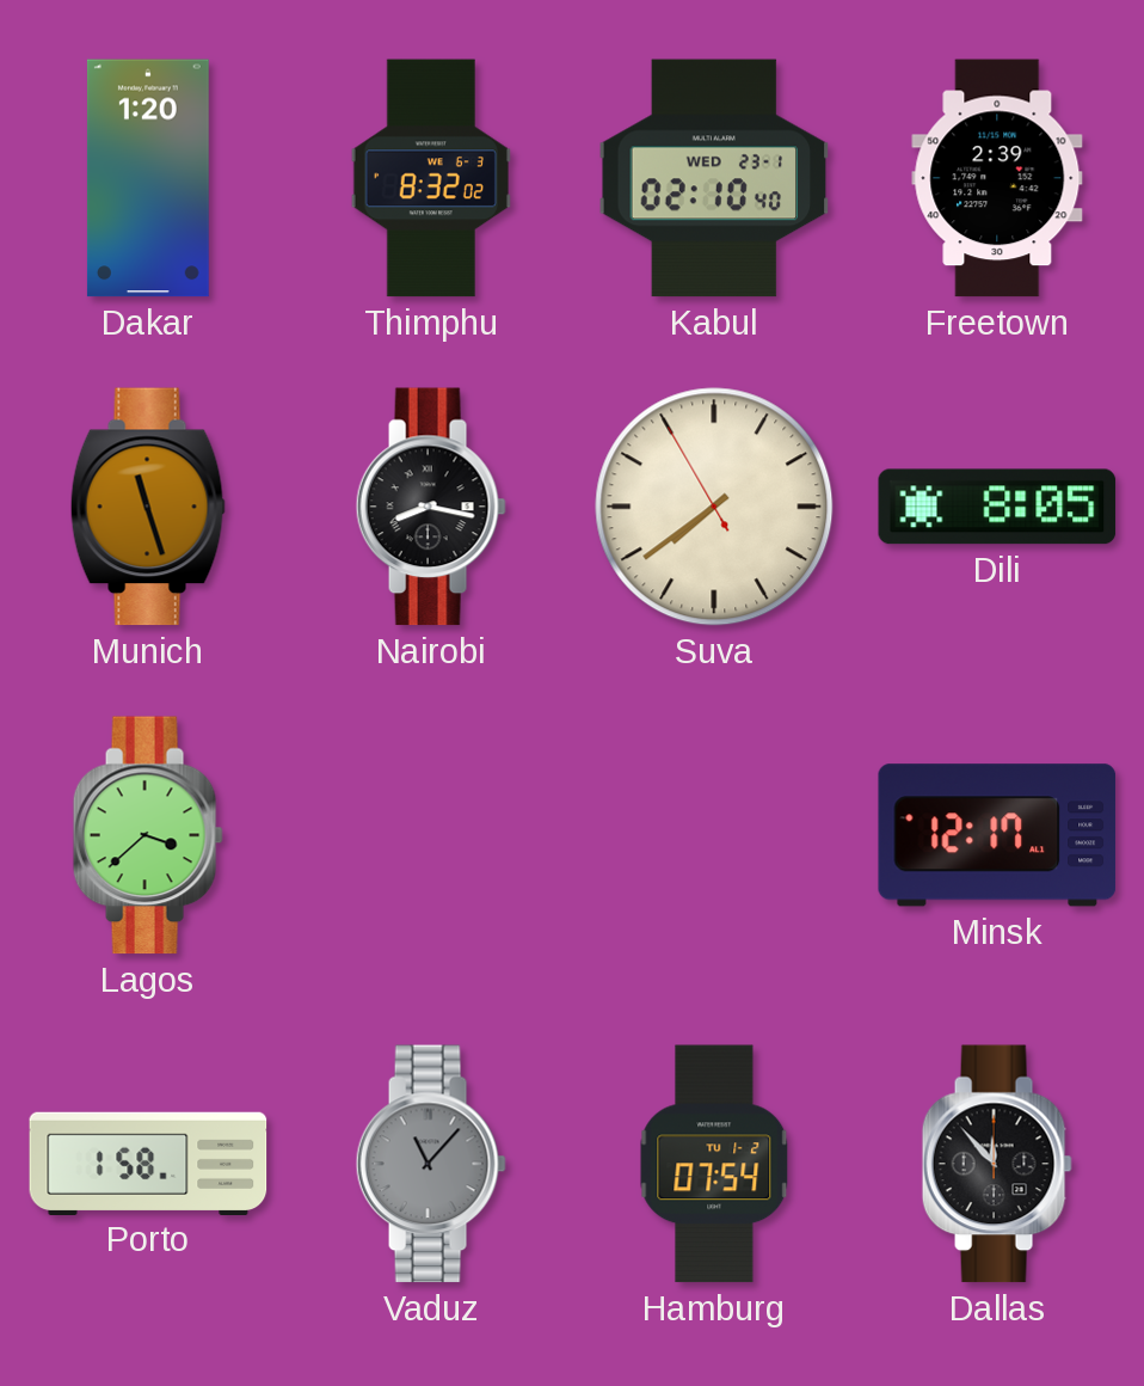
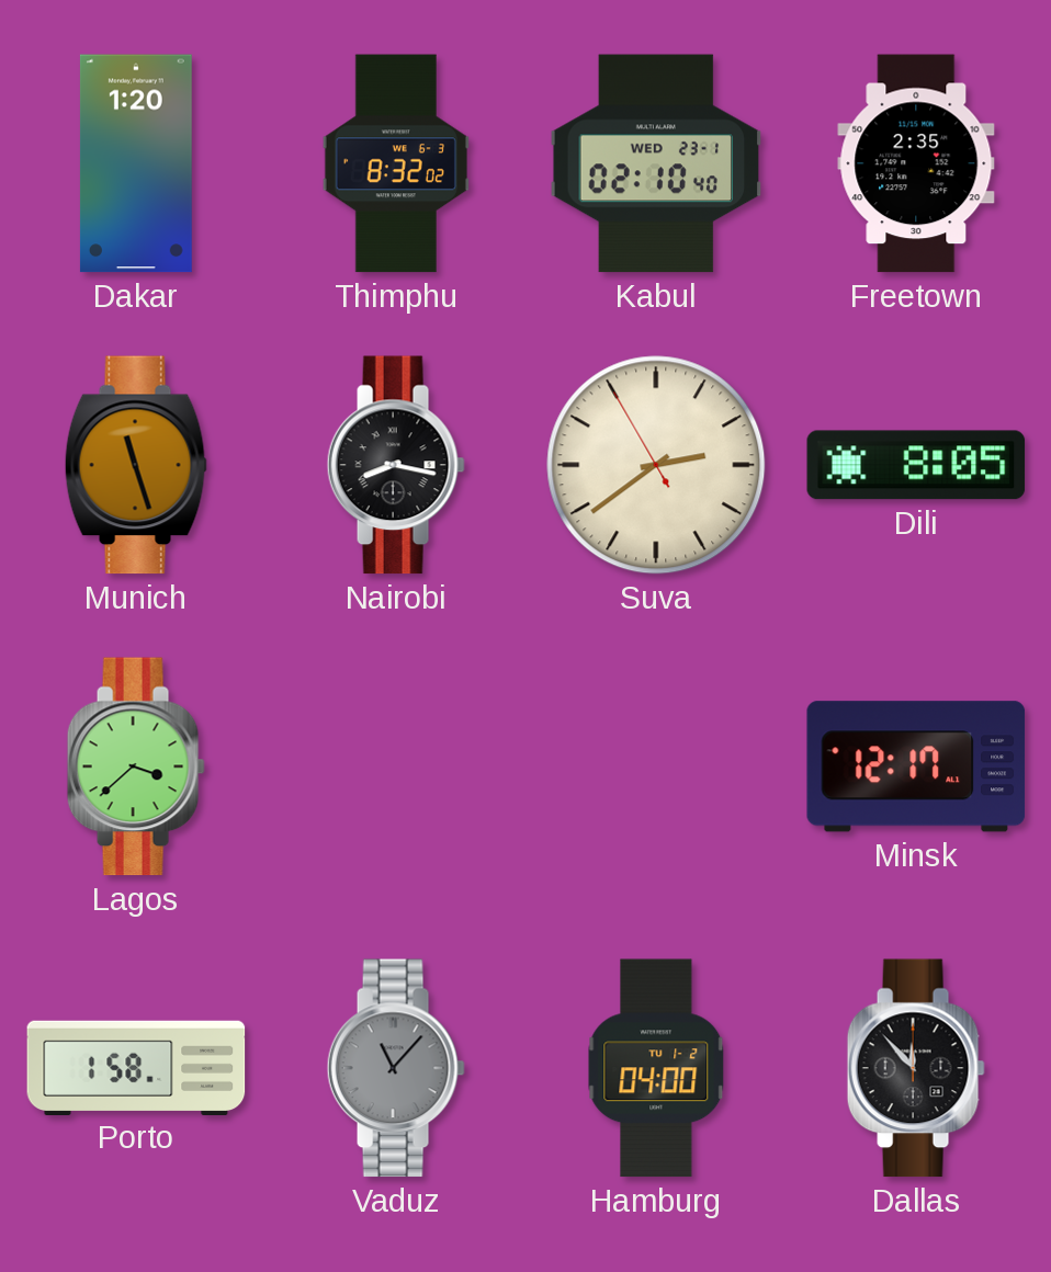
Freetown: 2:39 -> 2:35
Suva: 7:38 -> 2:38
Hamburg: 07:54 -> 04:00
